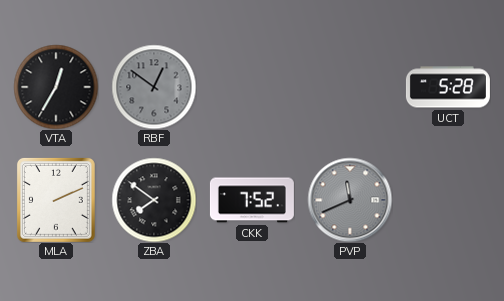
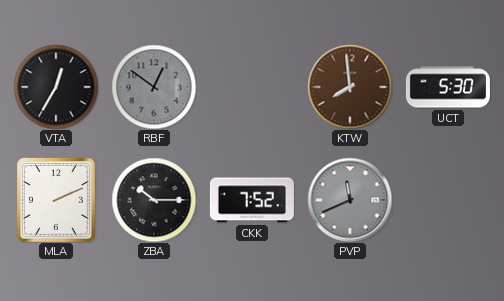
KTW: none -> 7:59
UCT: 5:28 -> 5:30
ZBA: 7:51 -> 10:15
